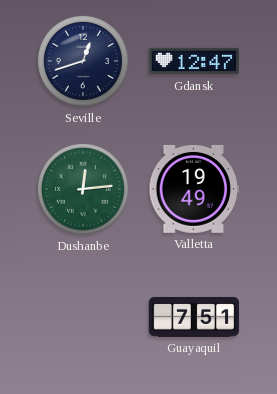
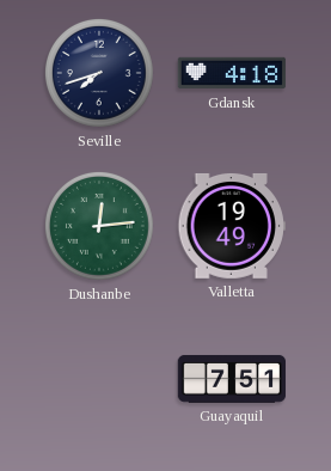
Seville: 12:42 -> 7:42
Gdansk: 12:47 -> 4:18
